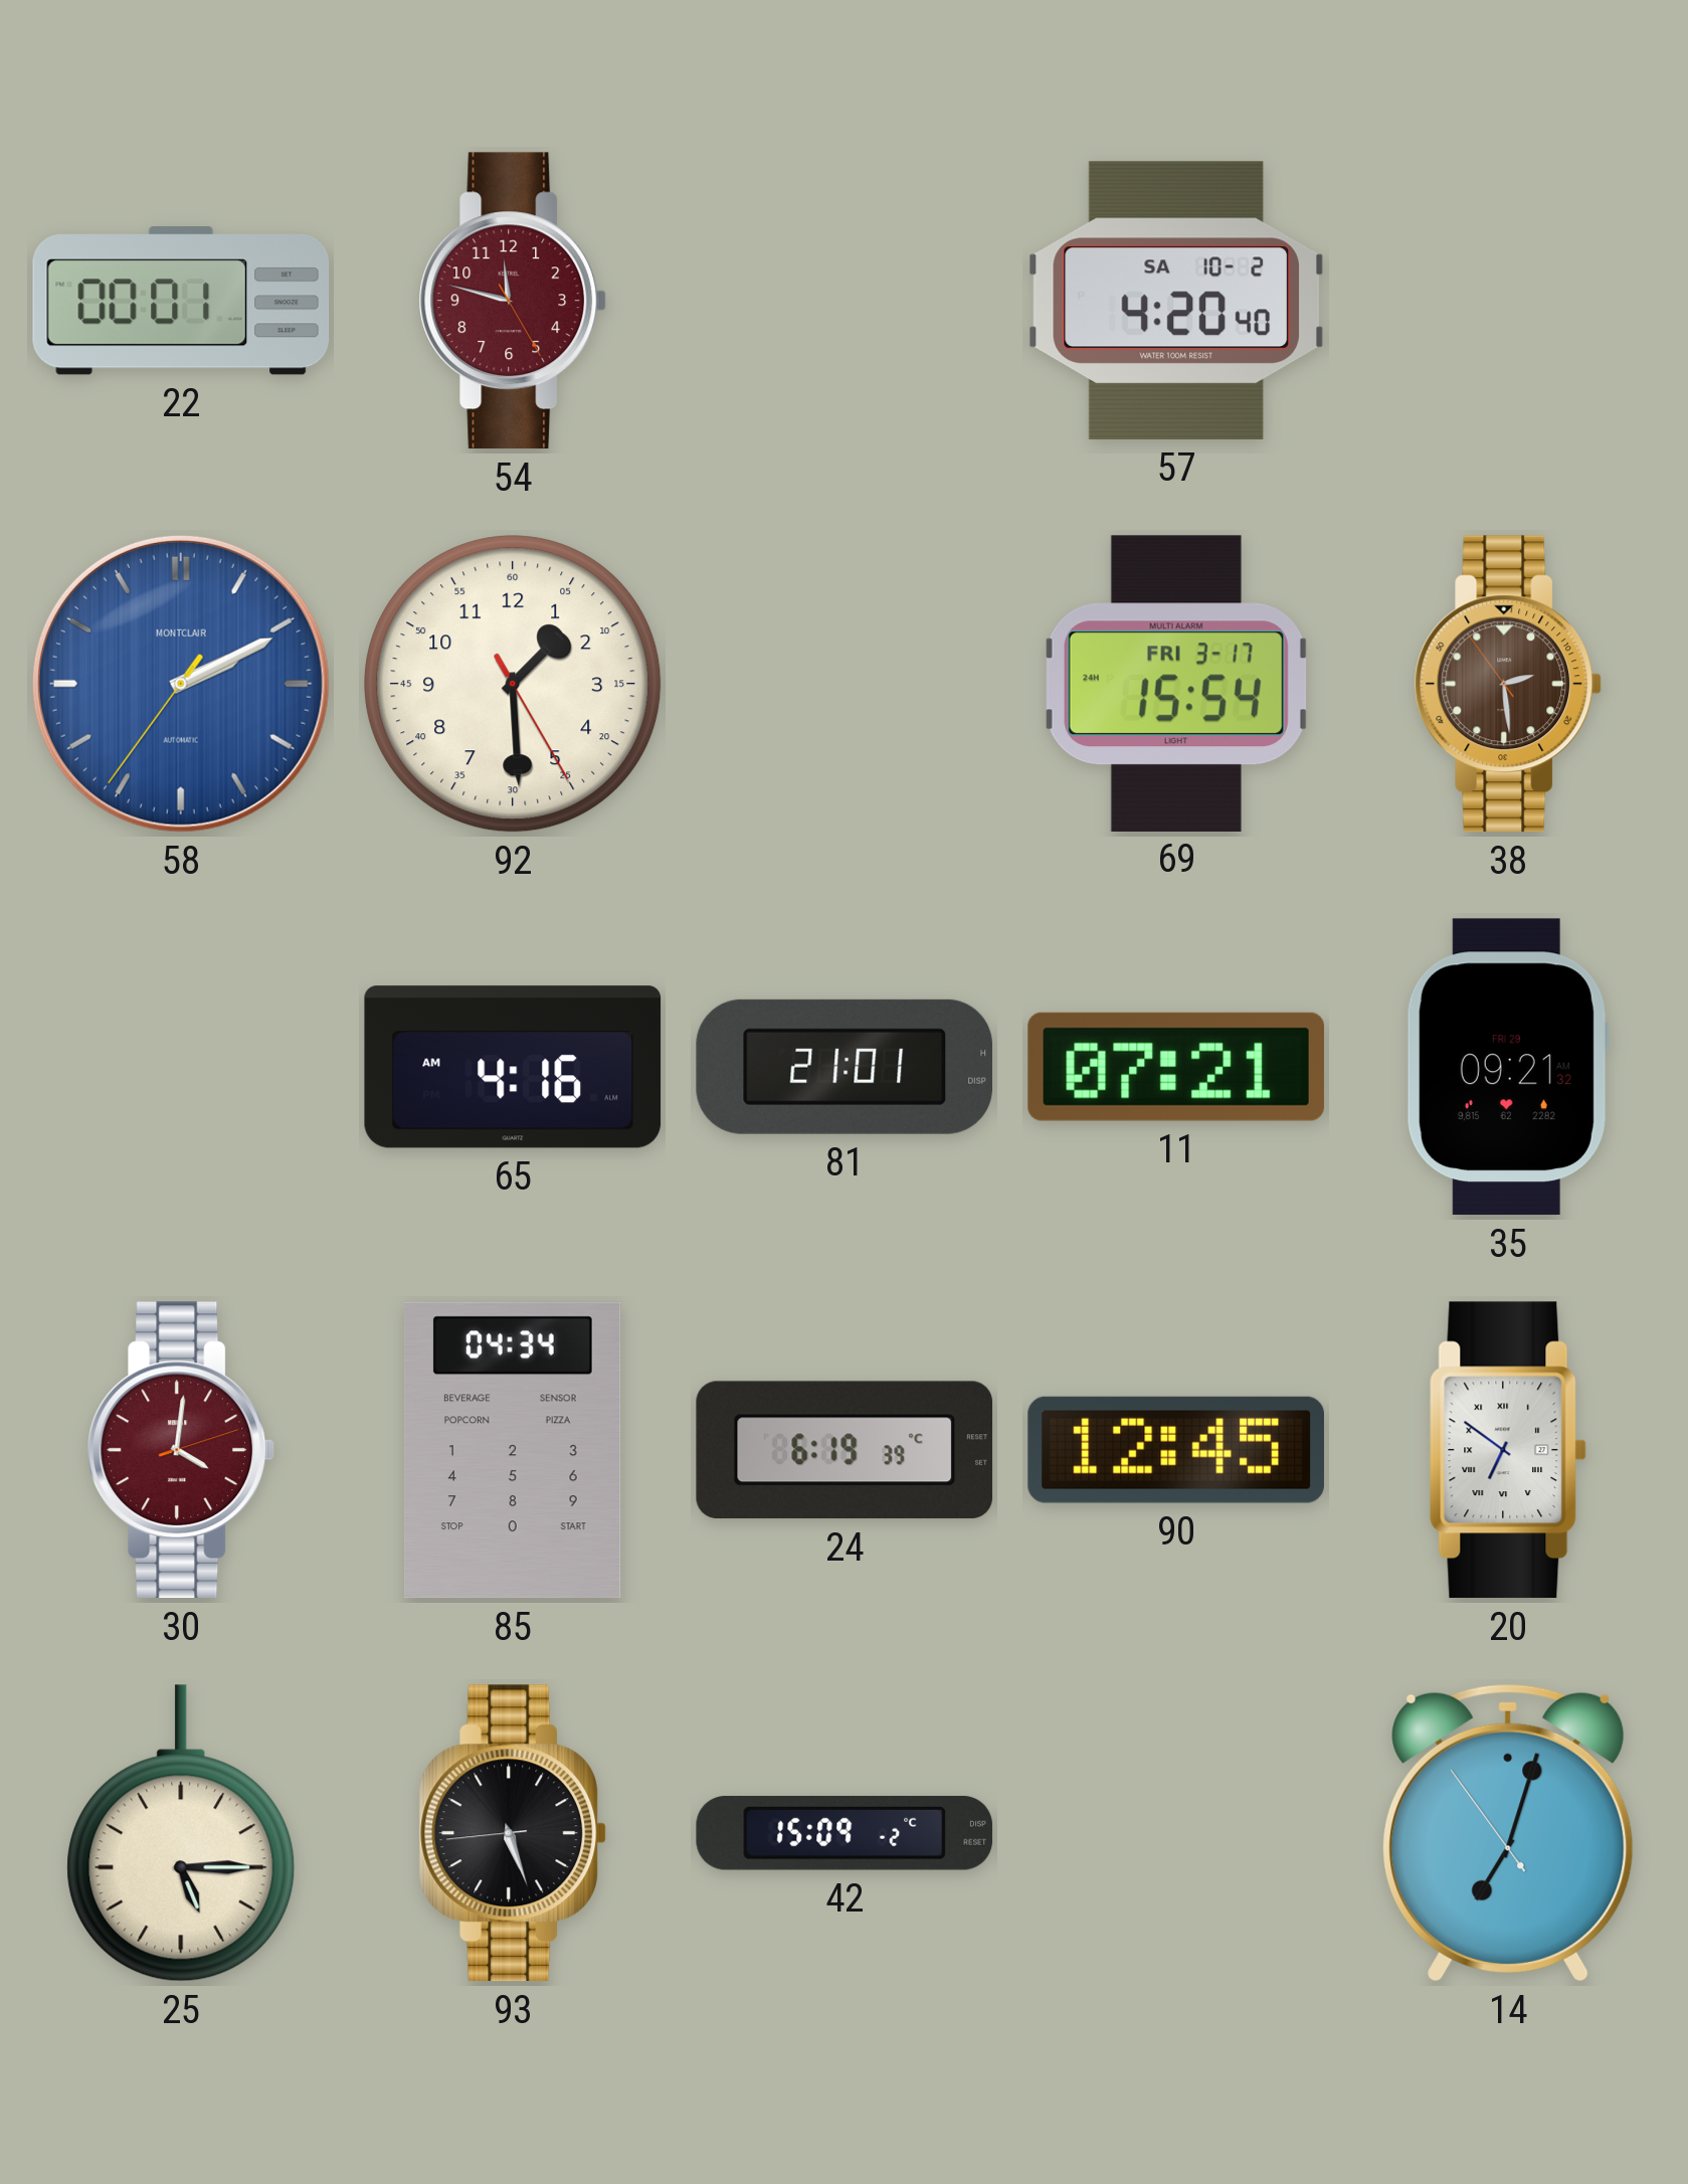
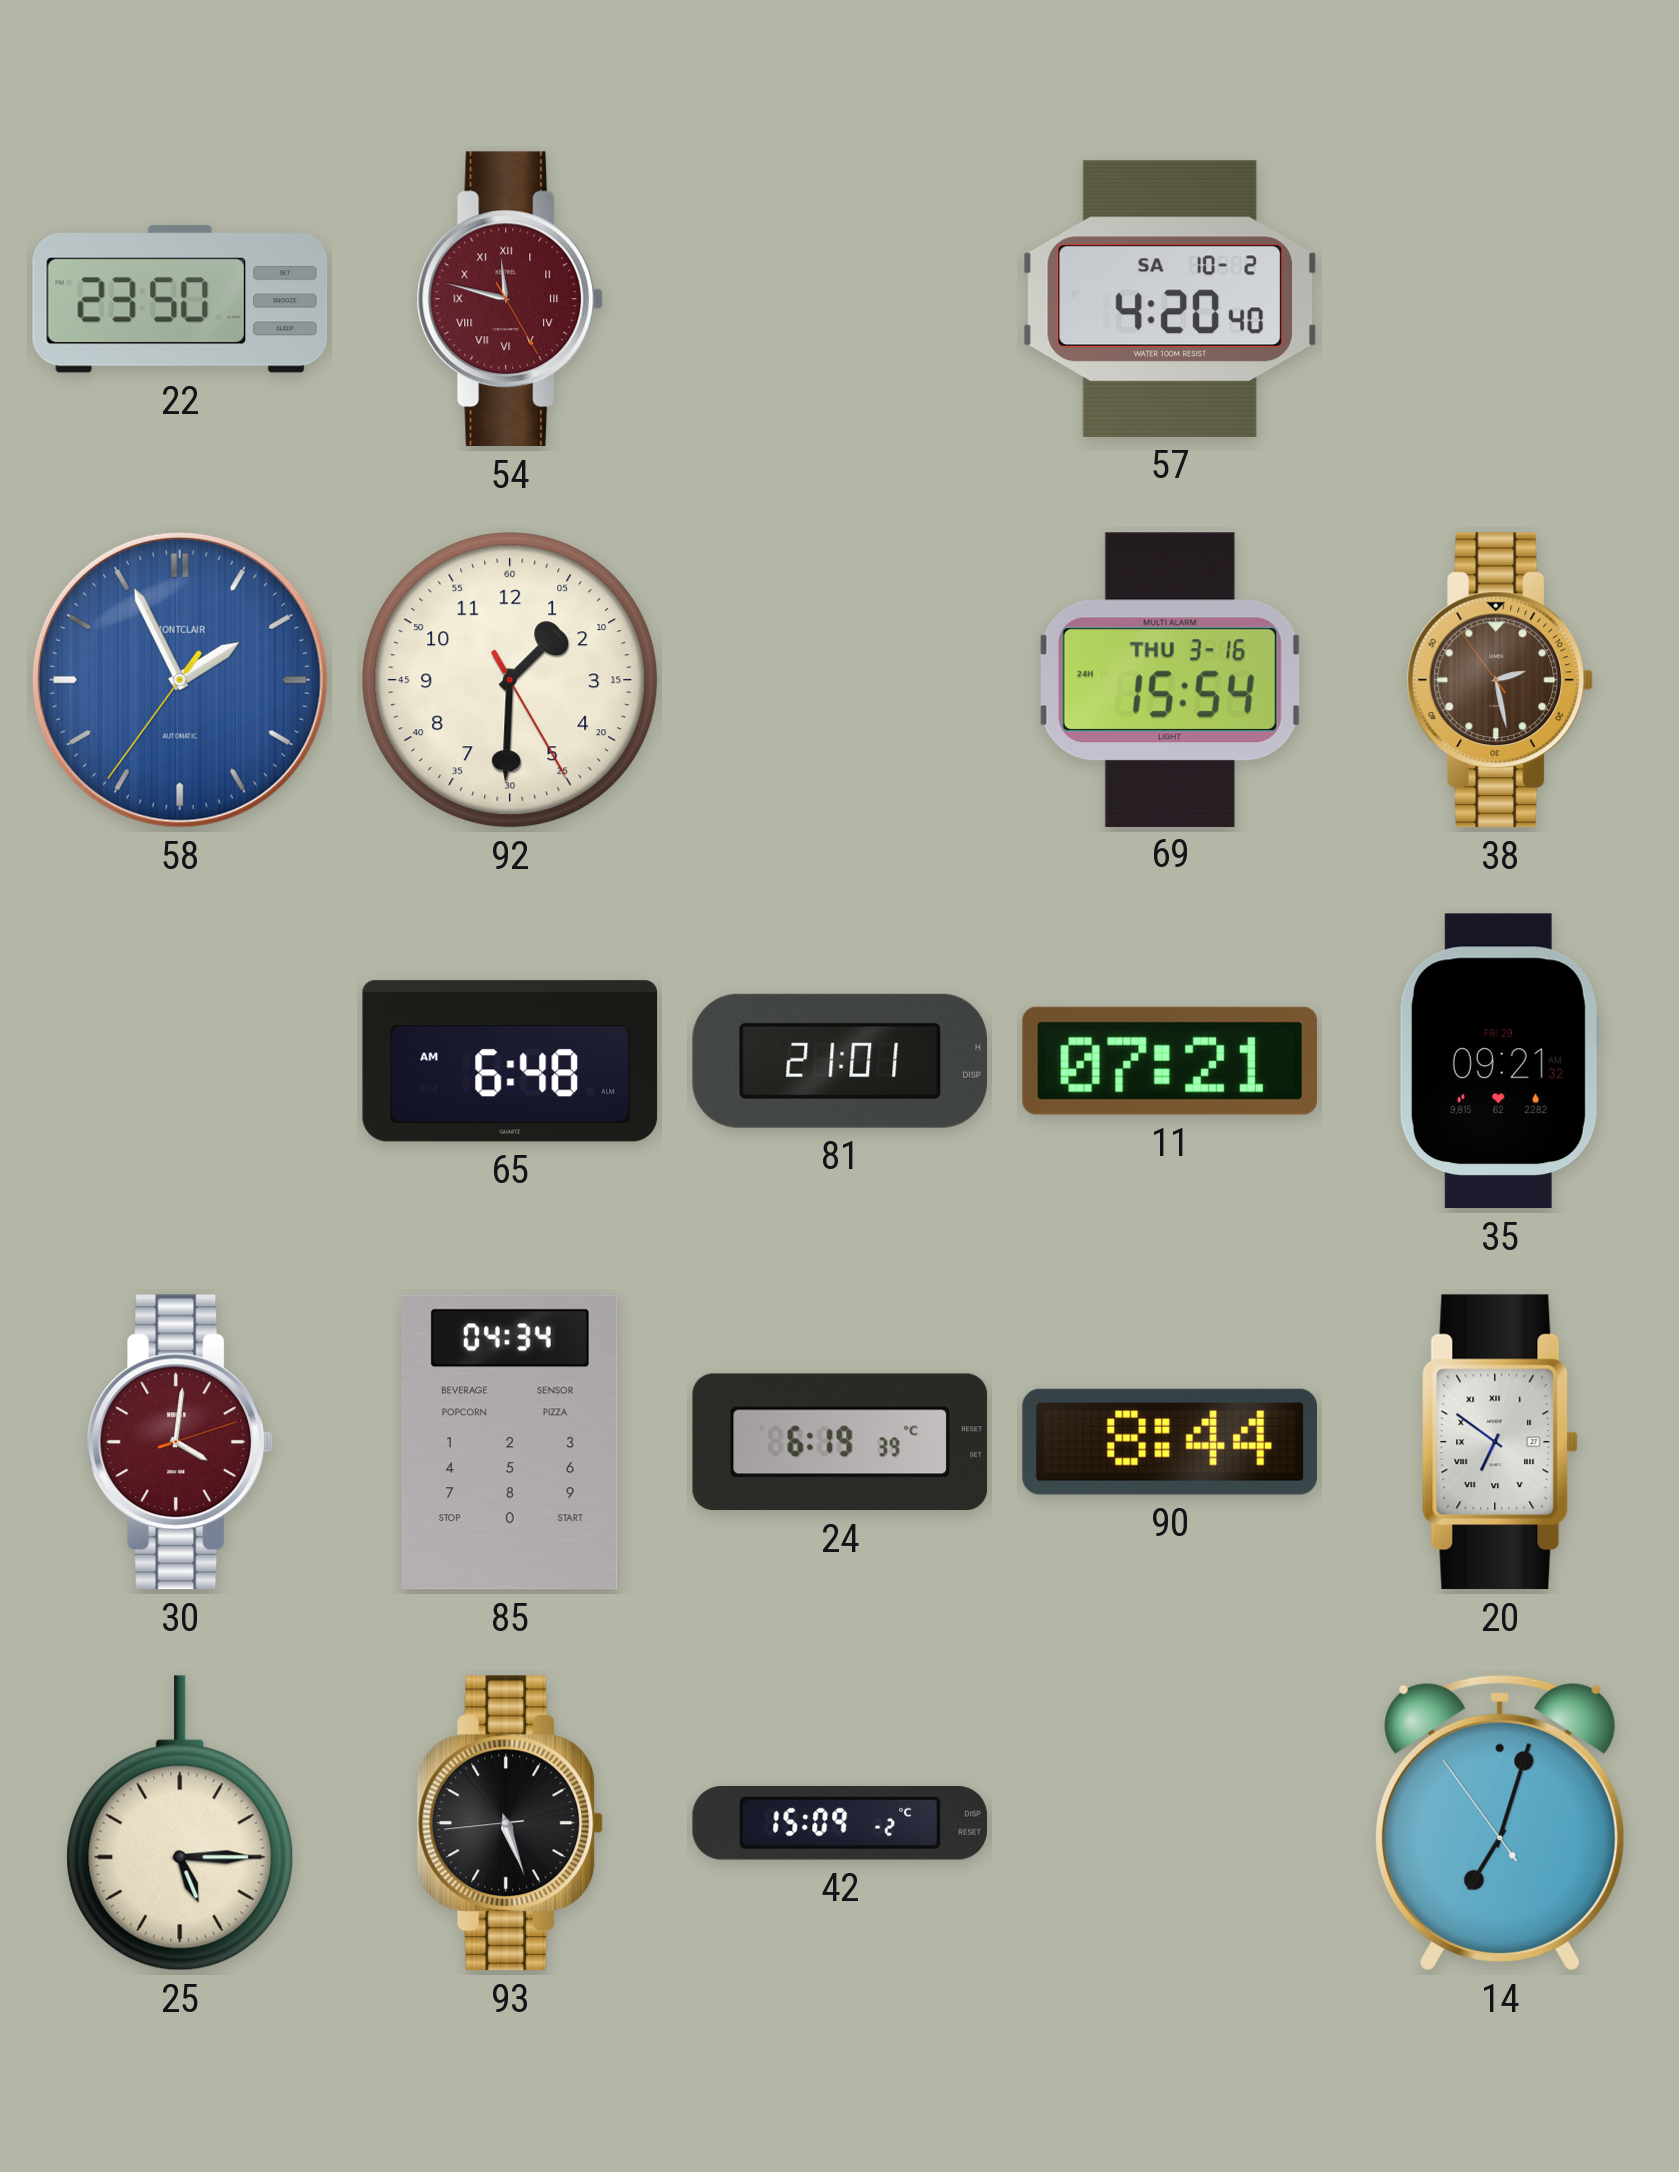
22: 00:01 -> 23:50
54 numerals: Arabic -> Roman
58: 2:10 -> 1:55
92: 1:29 -> 1:30
69 date: FRI 3-17 -> THU 3-16
38: 2:28 -> 2:27
65: 4:16 -> 6:48
90: 12:45 -> 8:44
